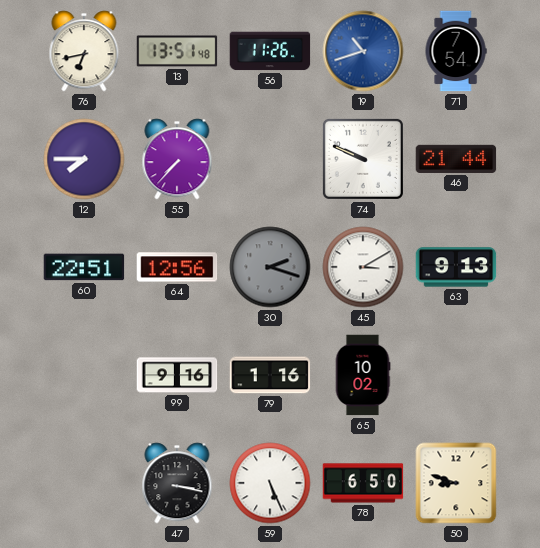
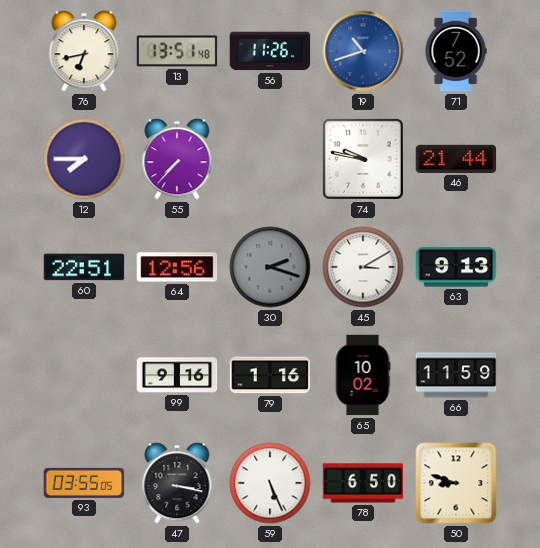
71: 7:54 -> 7:52
74: 9:49 -> 9:47
66: none -> 11:59
93: none -> 03:55
